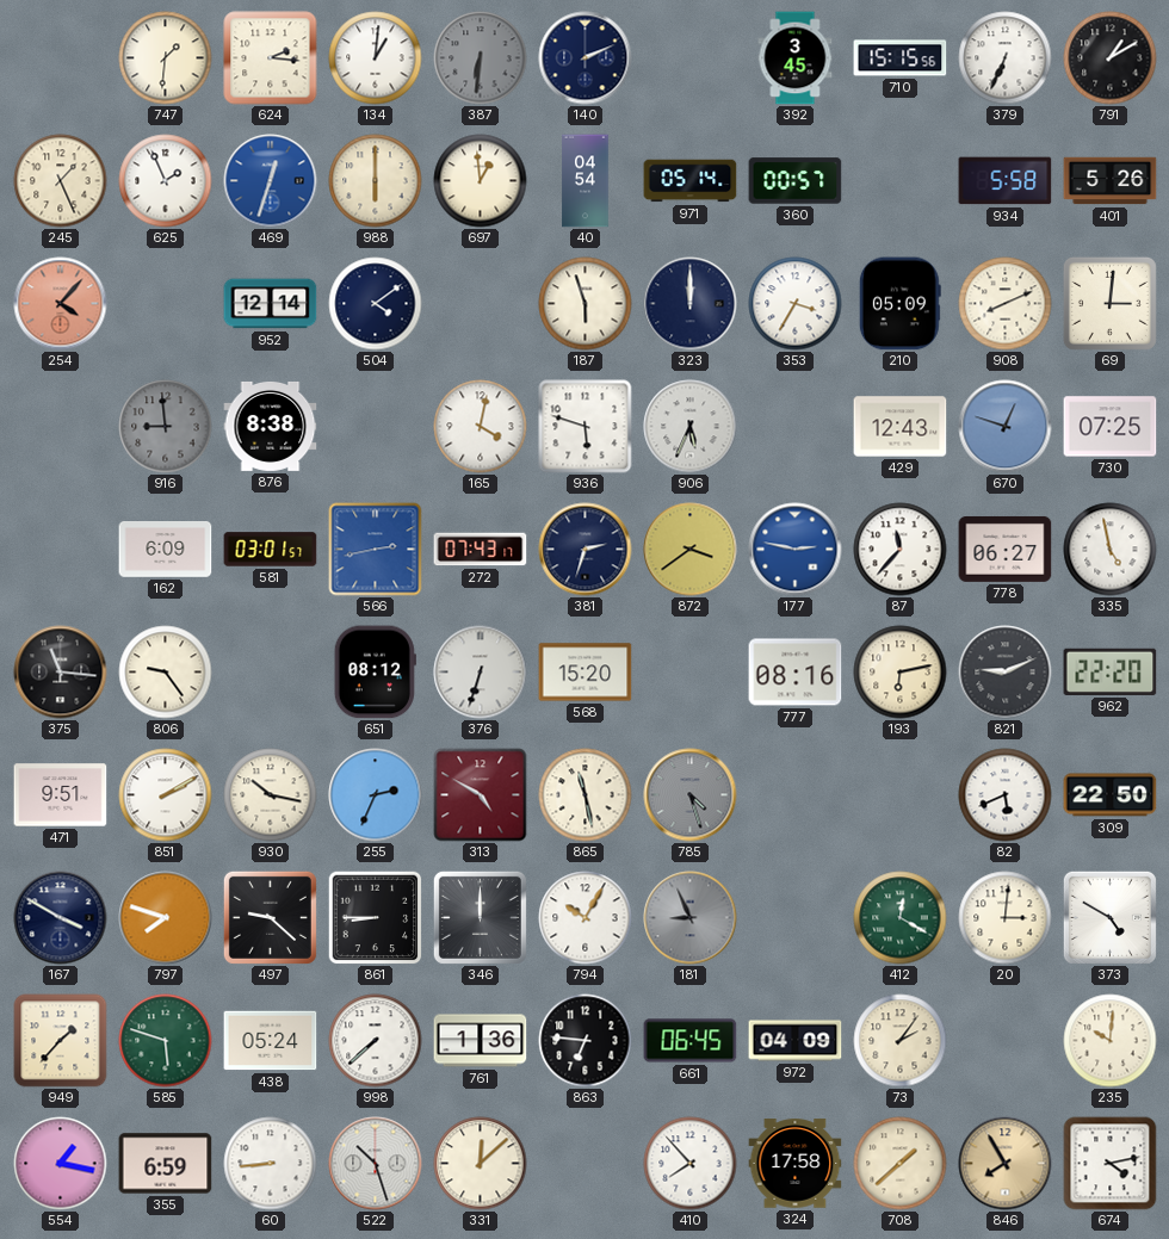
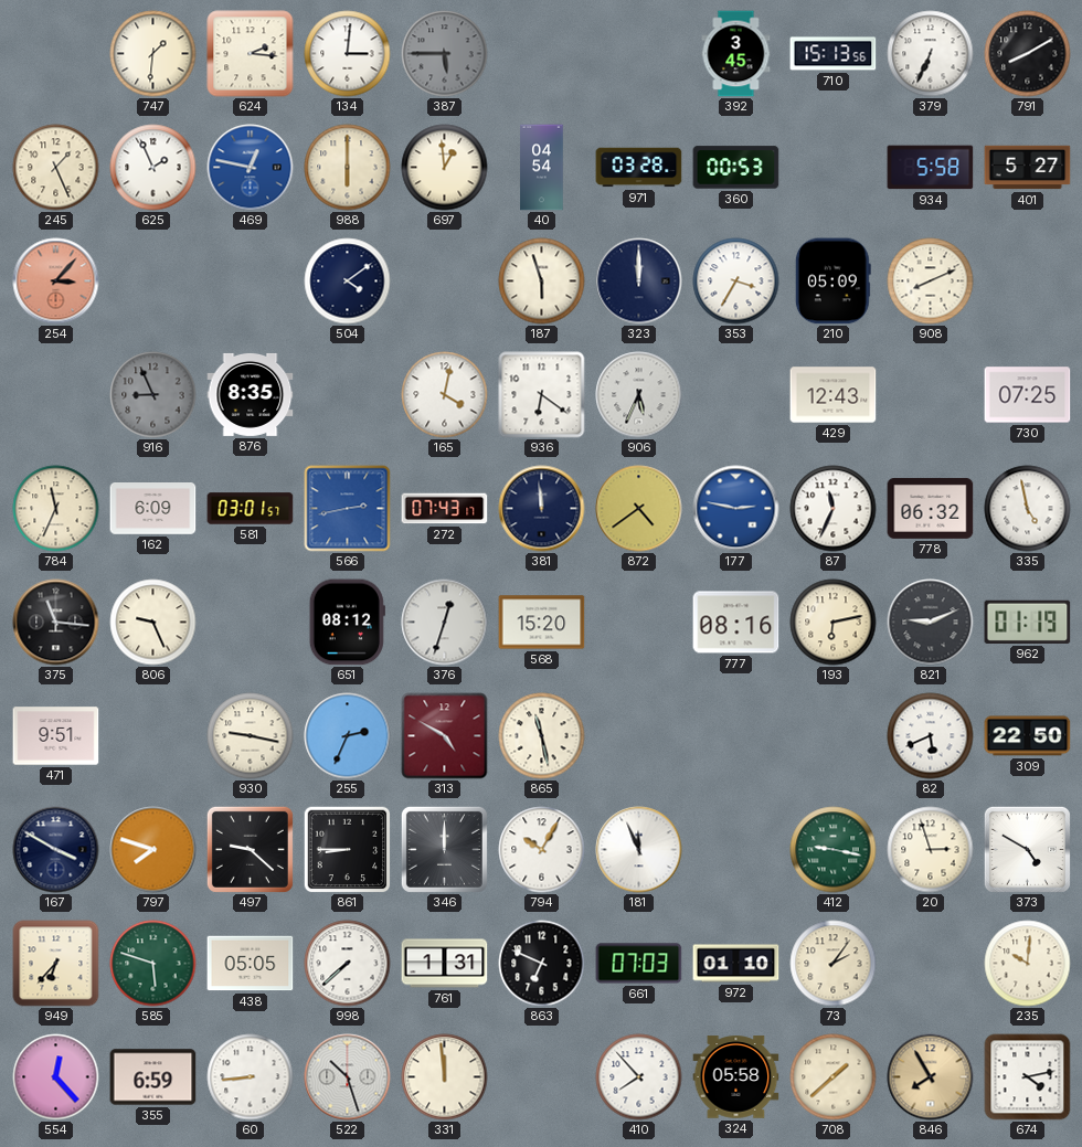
134: 1:01 -> 3:01
387: 6:31 -> 5:45
140: 2:11 -> none
710: 15:15 -> 15:13
791: 1:10 -> 8:10
469: 12:33 -> 12:47
971: 05:14 -> 03:28
360: 00:57 -> 00:53
401: 5:26 -> 5:27
254: 4:07 -> 3:07
952: 12:14 -> none
69: 3:01 -> none
916: 8:59 -> 8:56
876: 8:38 -> 8:35
936: 5:48 -> 6:21
670: 12:48 -> none
784: none -> 11:34
381: 2:33 -> 11:59
872: 3:39 -> 4:39
87: 11:37 -> 11:34
778: 06:27 -> 06:32
806: 9:24 -> 9:26
376: 6:33 -> 12:33
962: 22:20 -> 01:19
851: 2:10 -> none
930: 10:17 -> 9:17
785: 4:27 -> none
181: 8:56 -> 11:56
181 dial: grey -> white
412: 12:20 -> 9:17
20: 3:01 -> 2:57
949: 1:37 -> 6:37
438: 05:24 -> 05:05
761: 1:36 -> 1:31
863: 6:46 -> 6:49
661: 06:45 -> 07:03
972: 04:09 -> 01:10
554: 1:17 -> 12:23
331: 12:08 -> 11:59
324: 17:58 -> 05:58
